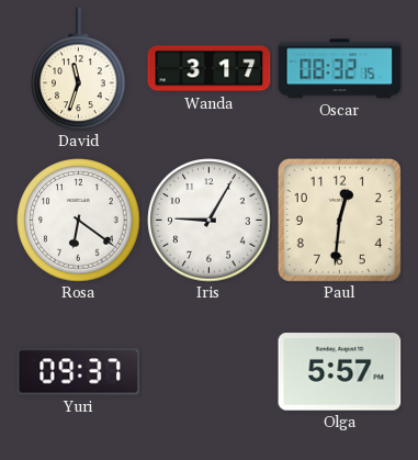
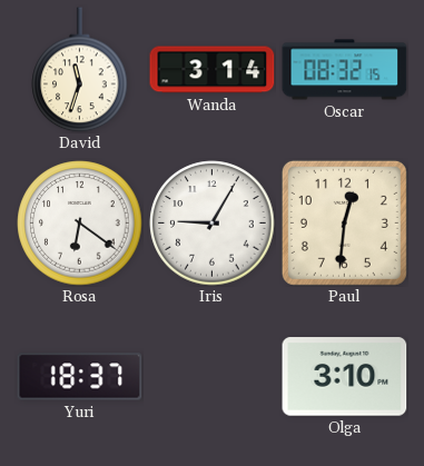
Wanda: 3:17 -> 3:14
Yuri: 09:37 -> 18:37
Olga: 5:57 -> 3:10
